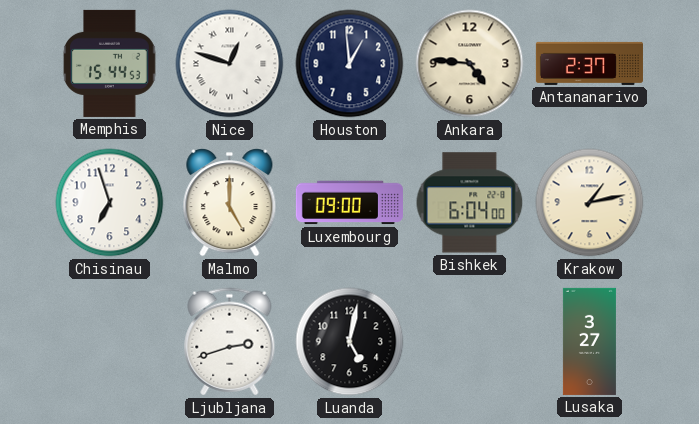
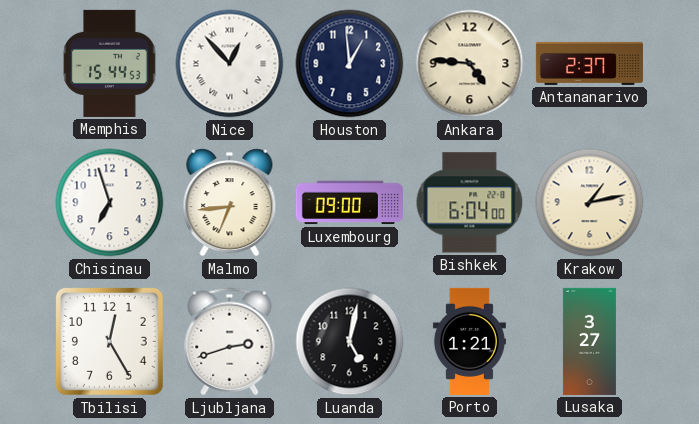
Nice: 12:48 -> 12:53
Malmo: 5:00 -> 6:44
Tbilisi: none -> 12:25
Porto: none -> 1:21
